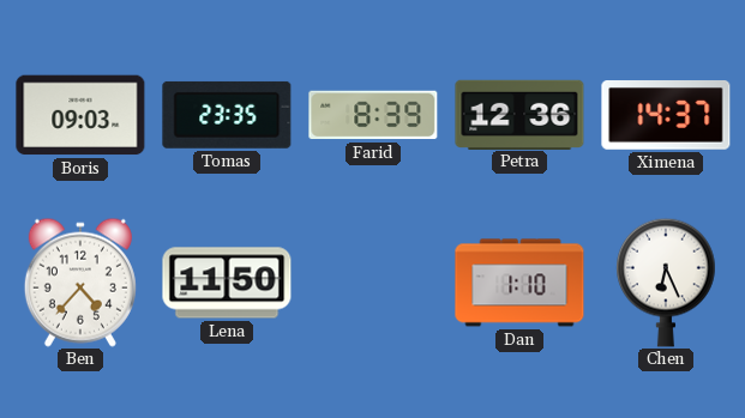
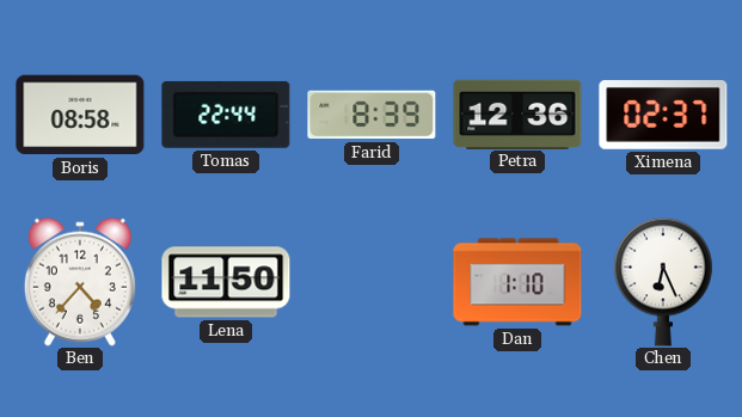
Boris: 09:03 -> 08:58
Tomas: 23:35 -> 22:44
Ximena: 14:37 -> 02:37
